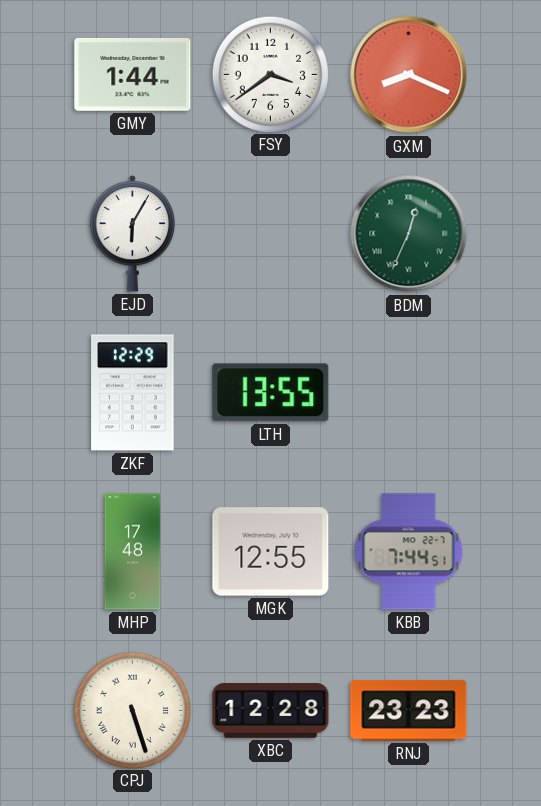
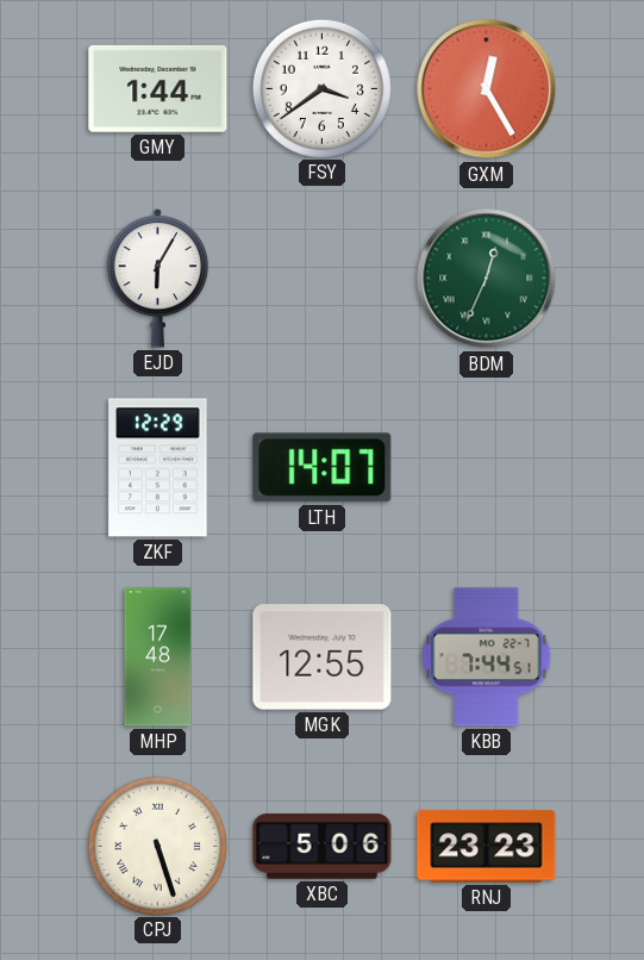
GXM: 8:19 -> 12:25
LTH: 13:55 -> 14:07
XBC: 12:28 -> 5:06
